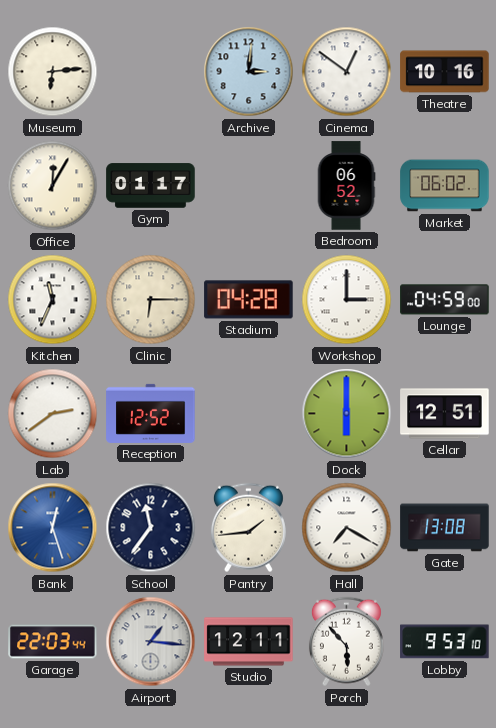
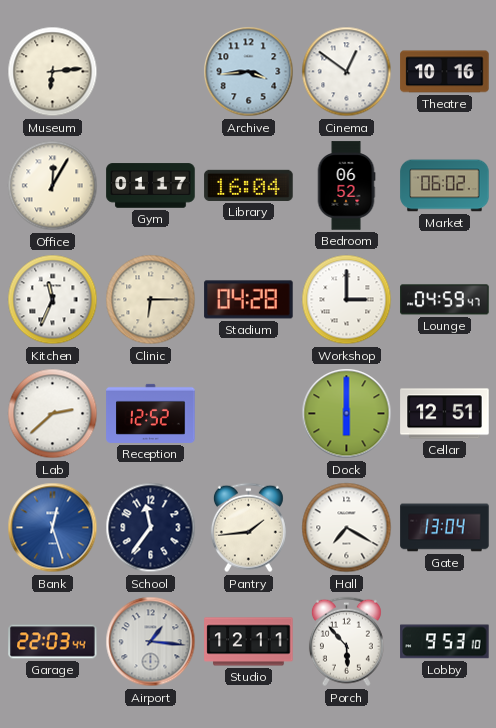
Archive: 3:01 -> 3:44
Library: none -> 16:04
Lounge: 04:59:00 -> 04:59:47
Lab: 2:39 -> 2:38
Gate: 13:08 -> 13:04
